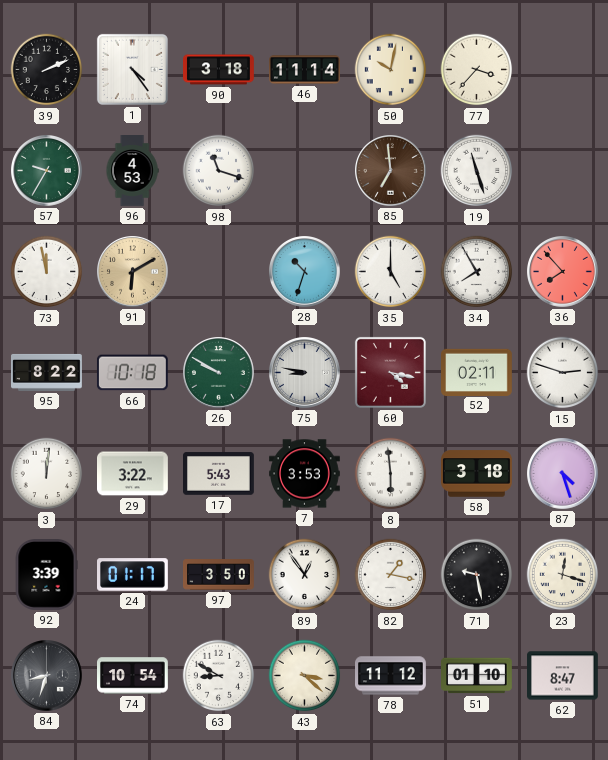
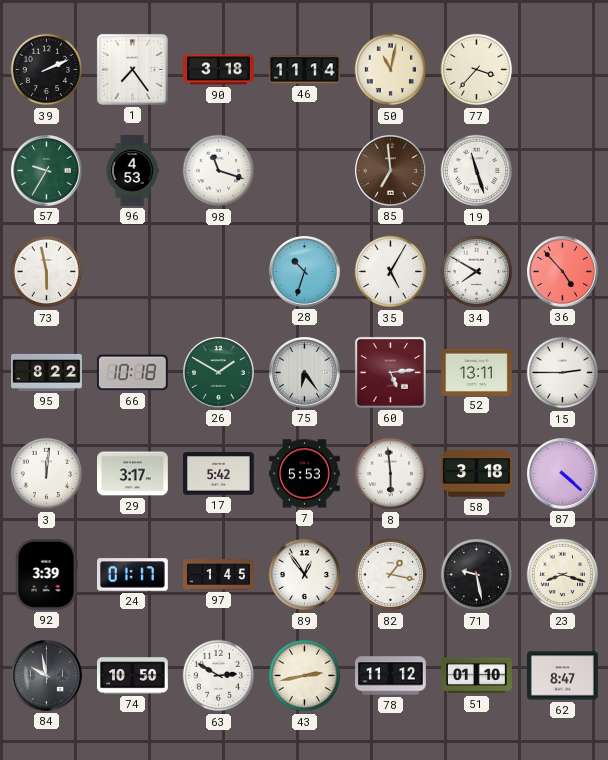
1: 4:24 -> 7:24
50: 10:02 -> 11:02
73: 11:58 -> 5:58
91: 6:10 -> none
35: 5:00 -> 5:05
34: 7:55 -> 7:50
36: 7:53 -> 4:53
26: 9:50 -> 1:50
75: 8:47 -> 6:24
60: 4:17 -> 5:14
52: 02:11 -> 13:11
15: 2:48 -> 2:45
29: 3:22 -> 3:17
17: 5:43 -> 5:42
7: 3:53 -> 5:53
87: 4:27 -> 4:22
97: 3:50 -> 1:45
23: 12:18 -> 8:18
84: 8:33 -> 9:58
74: 10:54 -> 10:50
63: 8:50 -> 2:50
43: 3:22 -> 2:43
